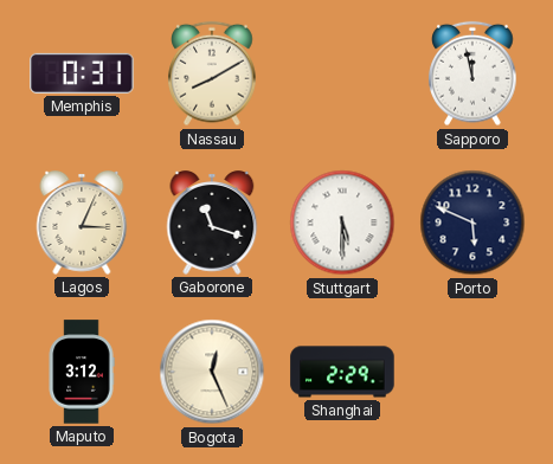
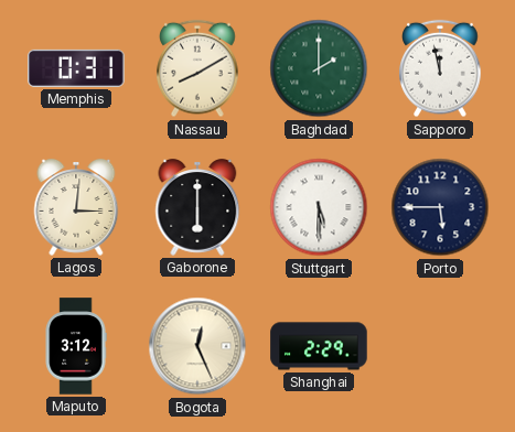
Baghdad: none -> 2:00
Lagos: 3:04 -> 3:01
Gaborone: 11:18 -> 6:00
Porto: 5:49 -> 5:45
